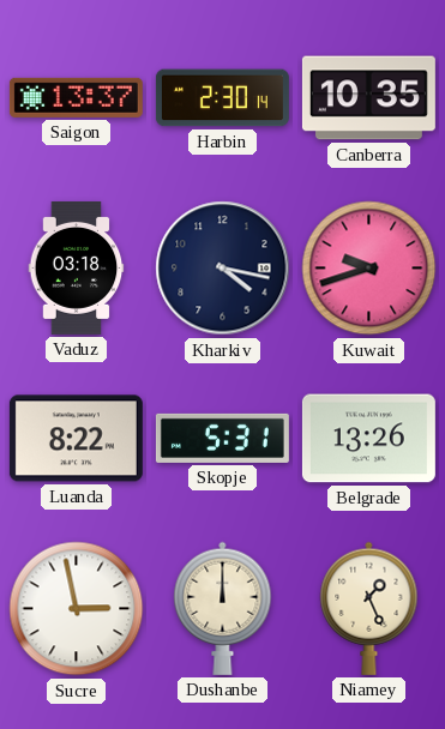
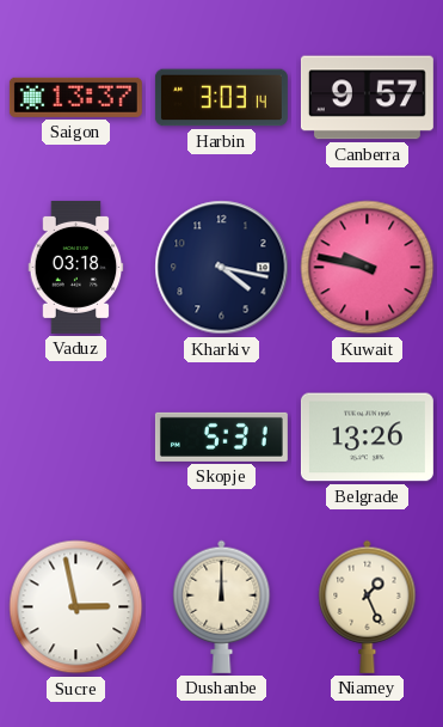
Harbin: 2:30 -> 3:03
Canberra: 10:35 -> 9:57
Kuwait: 9:42 -> 9:47
Luanda: 8:22 -> none
